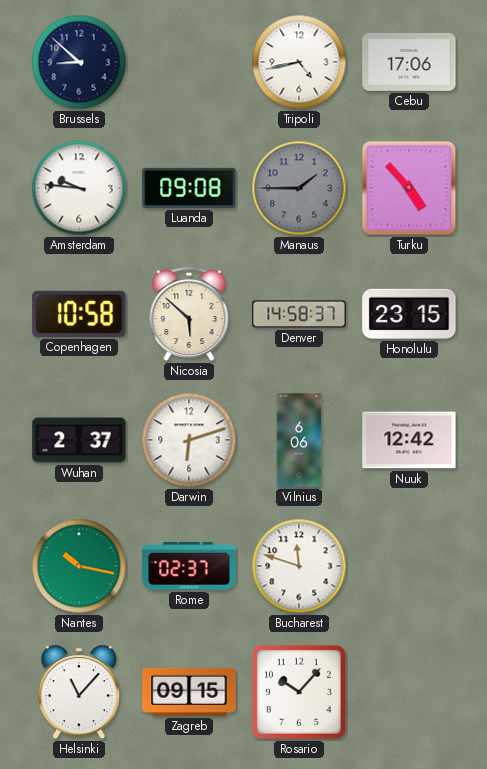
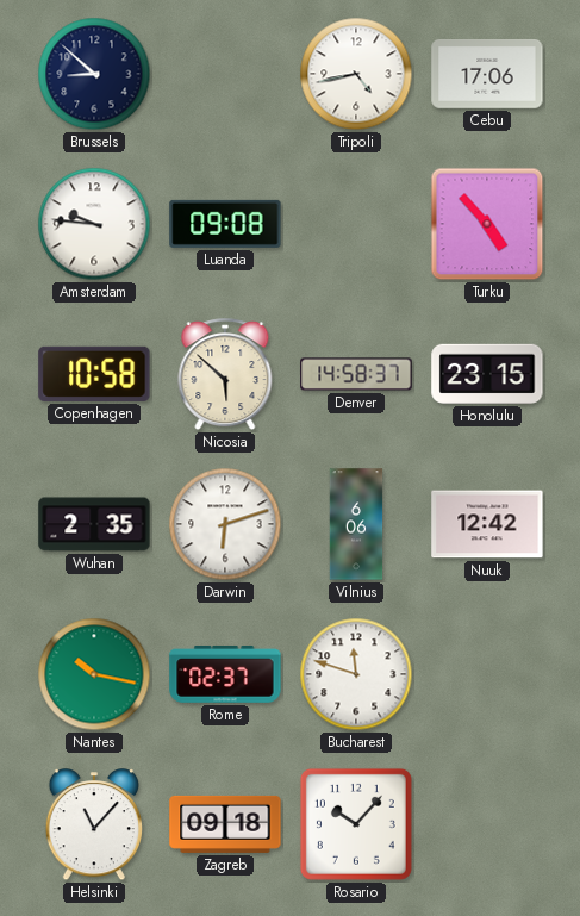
Manaus: 1:45 -> none
Wuhan: 2:37 -> 2:35
Zagreb: 09:15 -> 09:18
